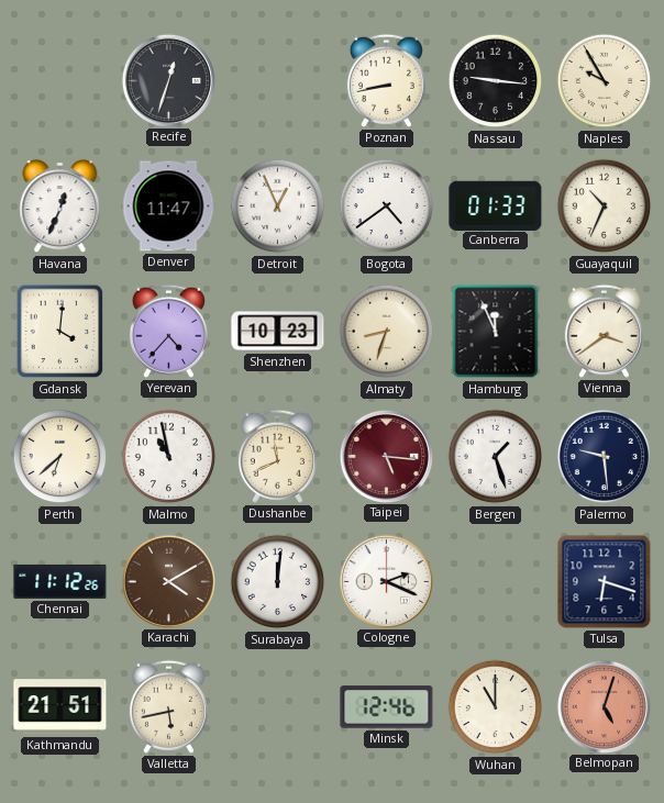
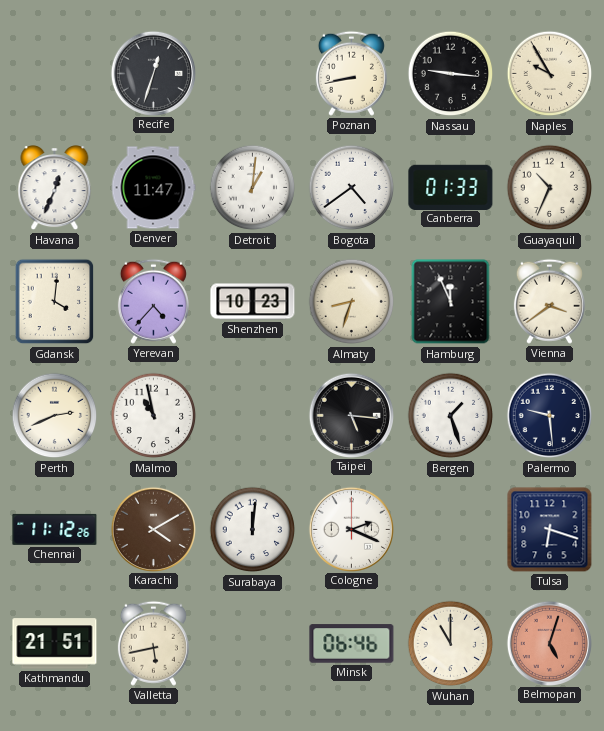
Detroit: 12:56 -> 1:01
Perth: 6:38 -> 2:41
Dushanbe: 11:41 -> none
Taipei dial: burgundy -> black
Minsk: 12:46 -> 06:46
